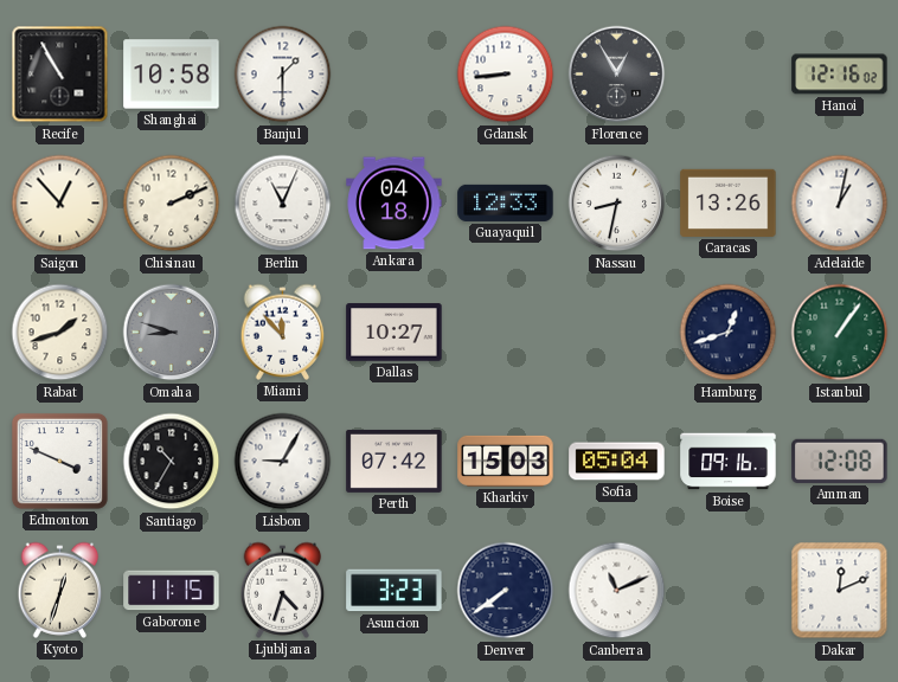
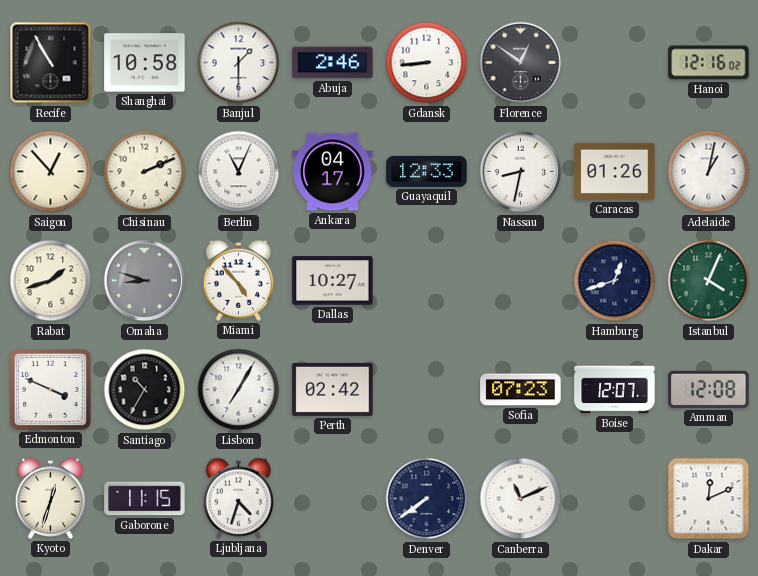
Abuja: none -> 2:46
Florence: 12:55 -> 12:51
Ankara: 04:18 -> 04:17
Caracas: 13:26 -> 01:26
Miami: 11:53 -> 4:53
Istanbul: 1:06 -> 4:04
Lisbon: 9:05 -> 7:05
Perth: 07:42 -> 02:42
Kharkiv: 15:03 -> none
Sofia: 05:04 -> 07:23
Boise: 09:16 -> 12:07
Asuncion: 3:23 -> none
